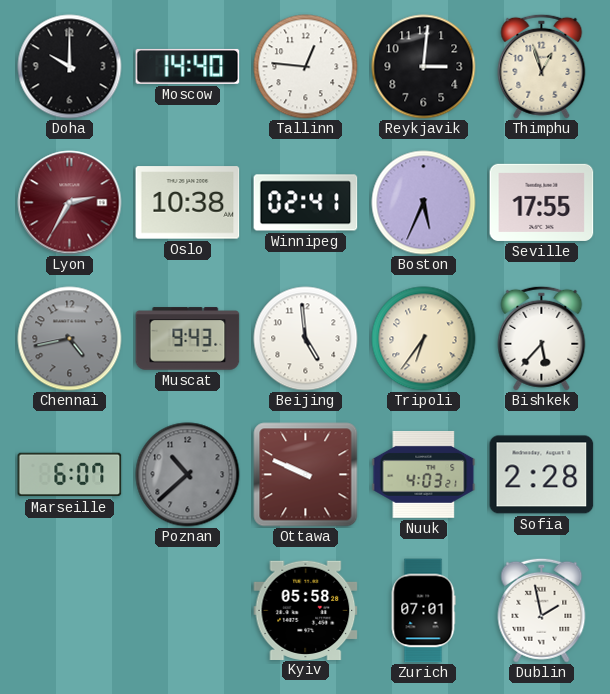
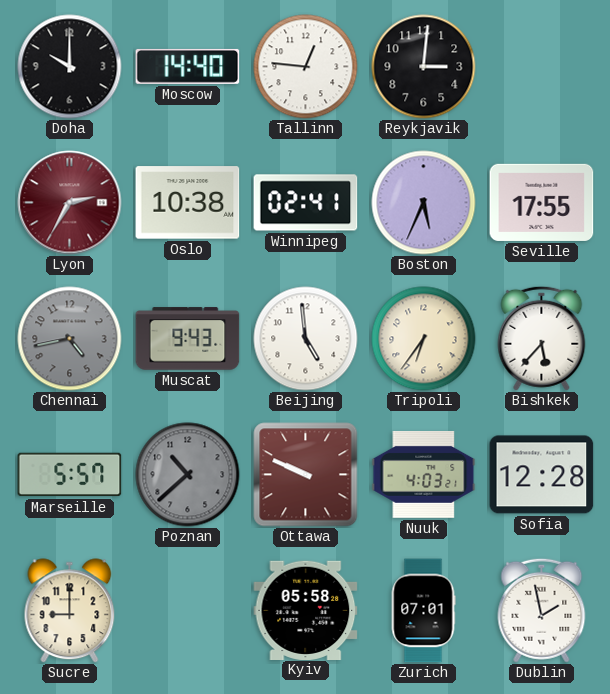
Thimphu: 12:57 -> none
Marseille: 6:07 -> 5:57
Sofia: 2:28 -> 12:28
Sucre: none -> 9:00
